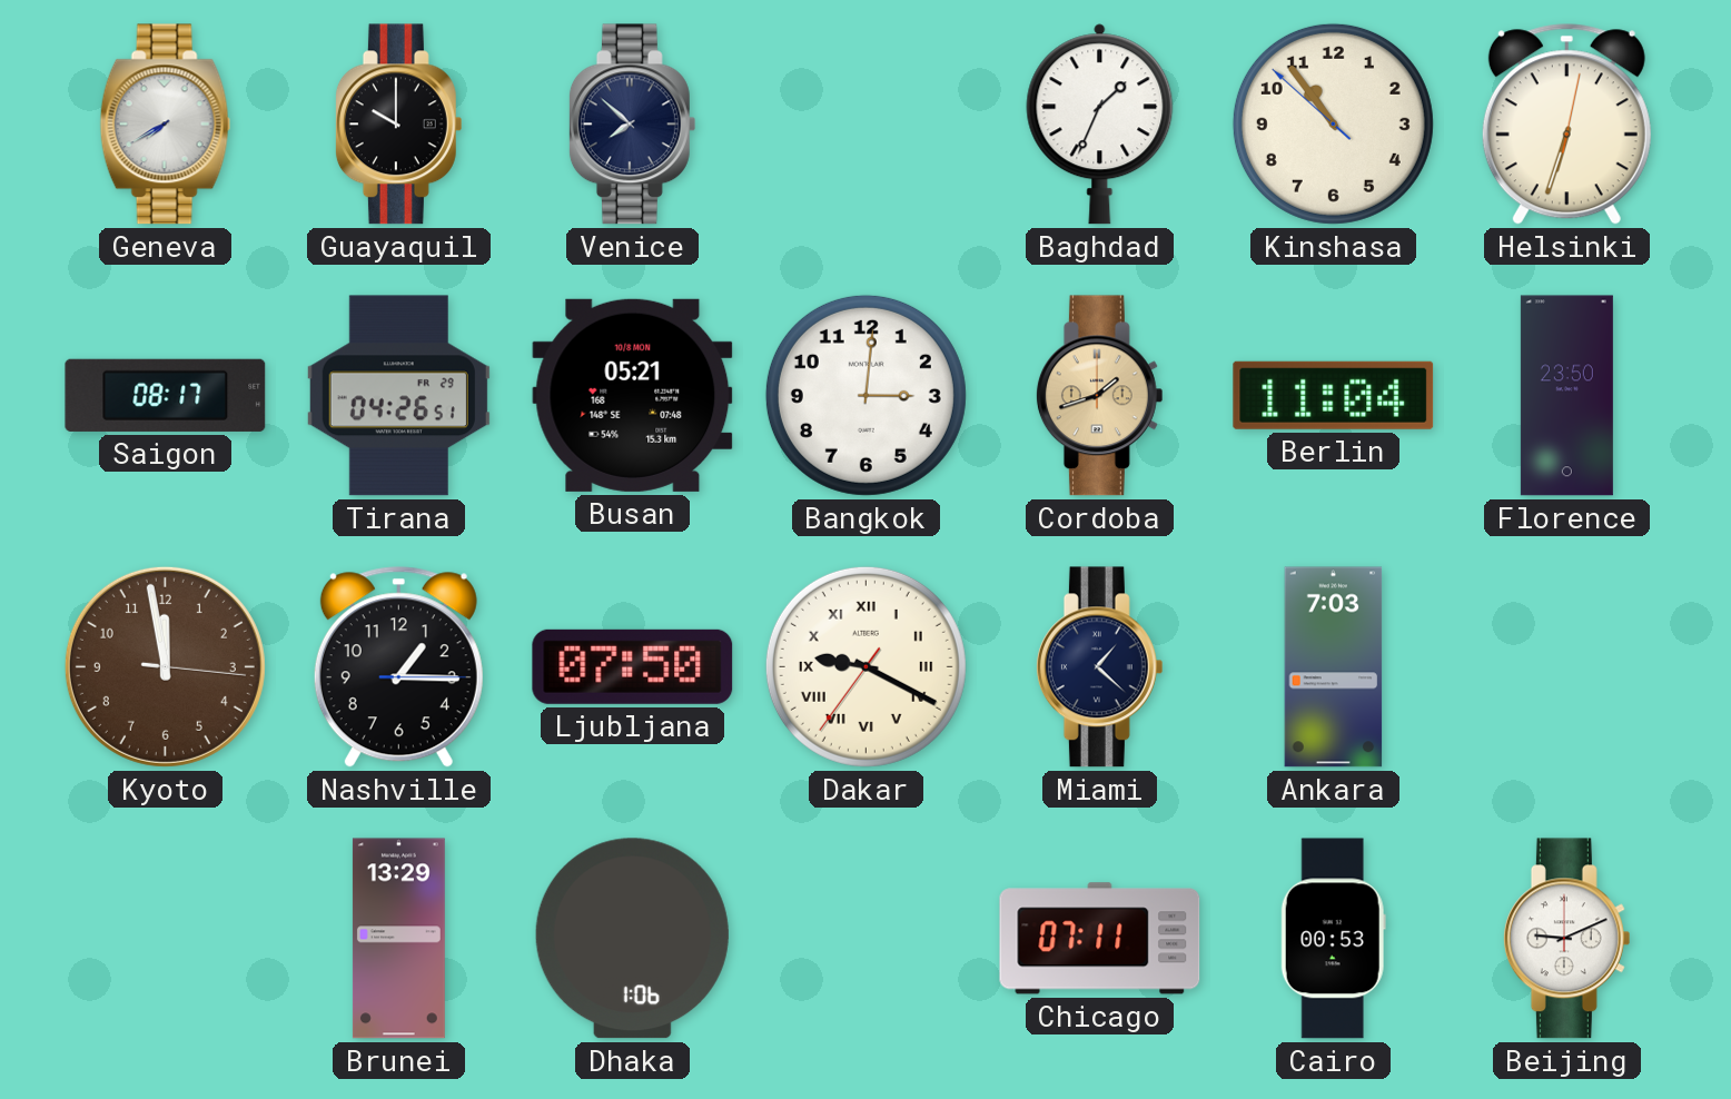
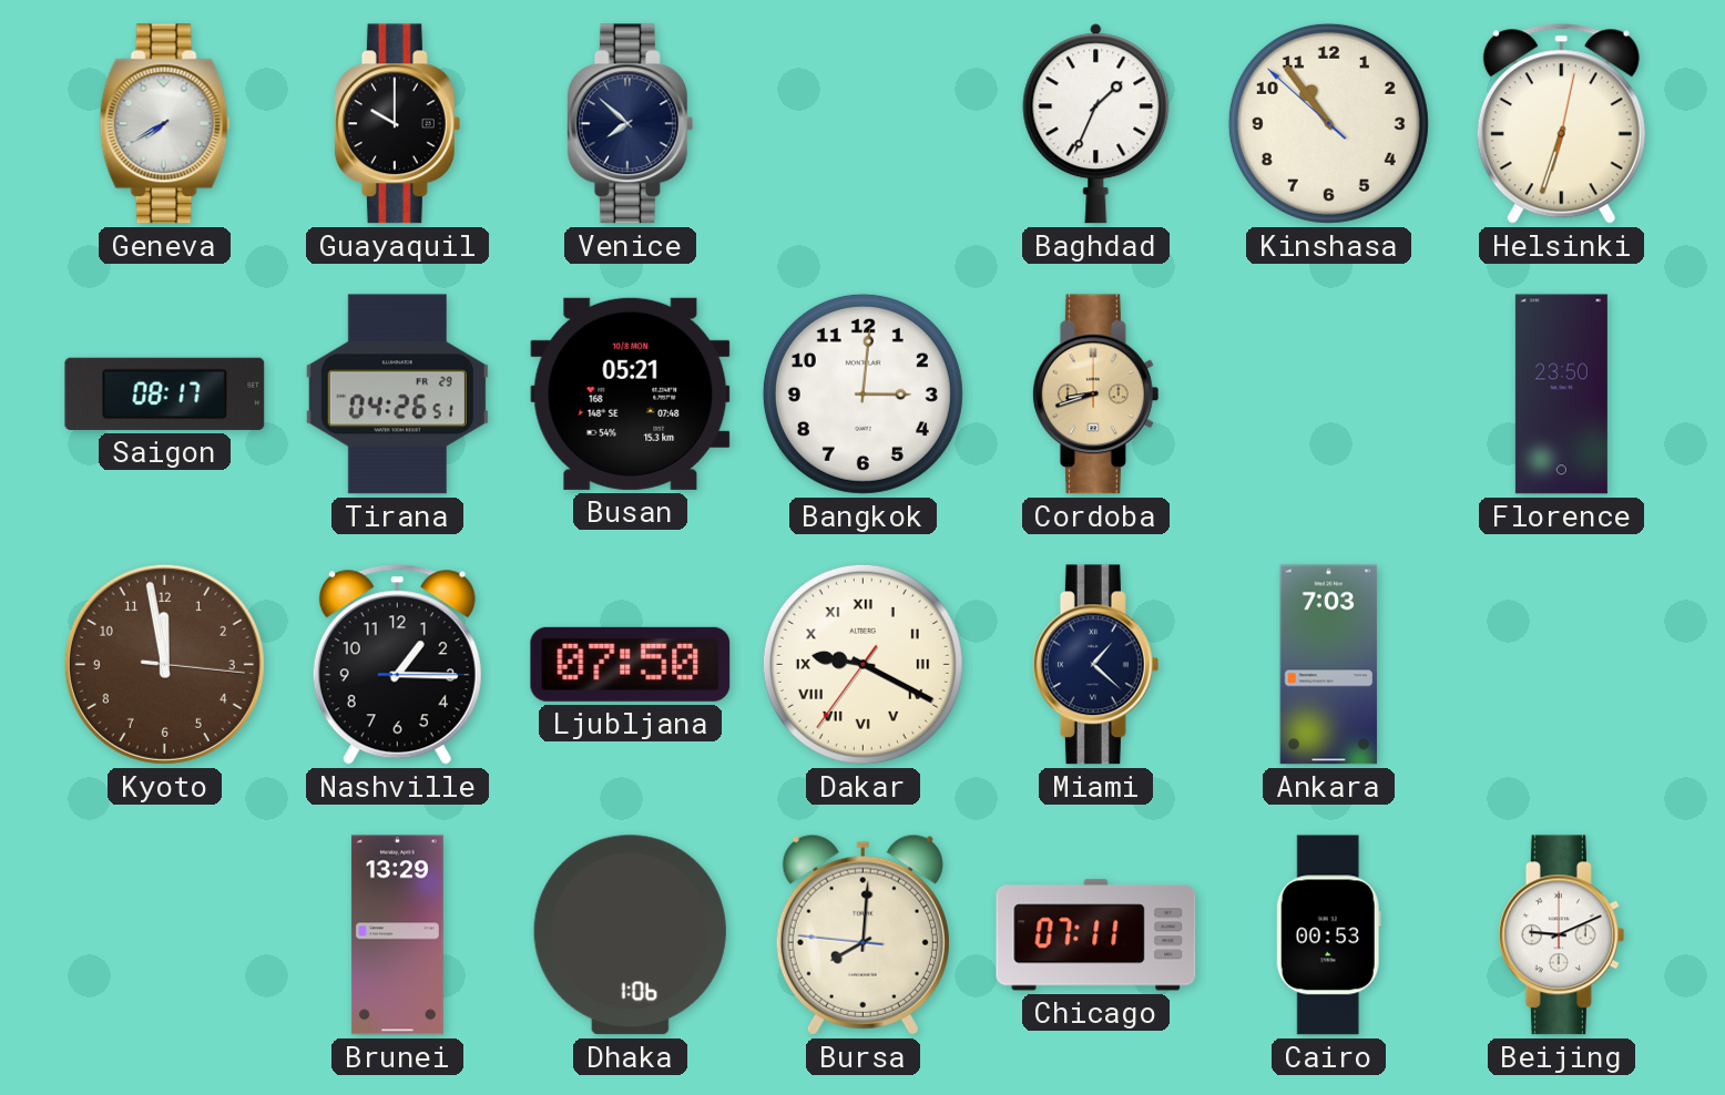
Cordoba: 1:42 -> 8:42
Berlin: 11:04 -> none
Bursa: none -> 8:00
